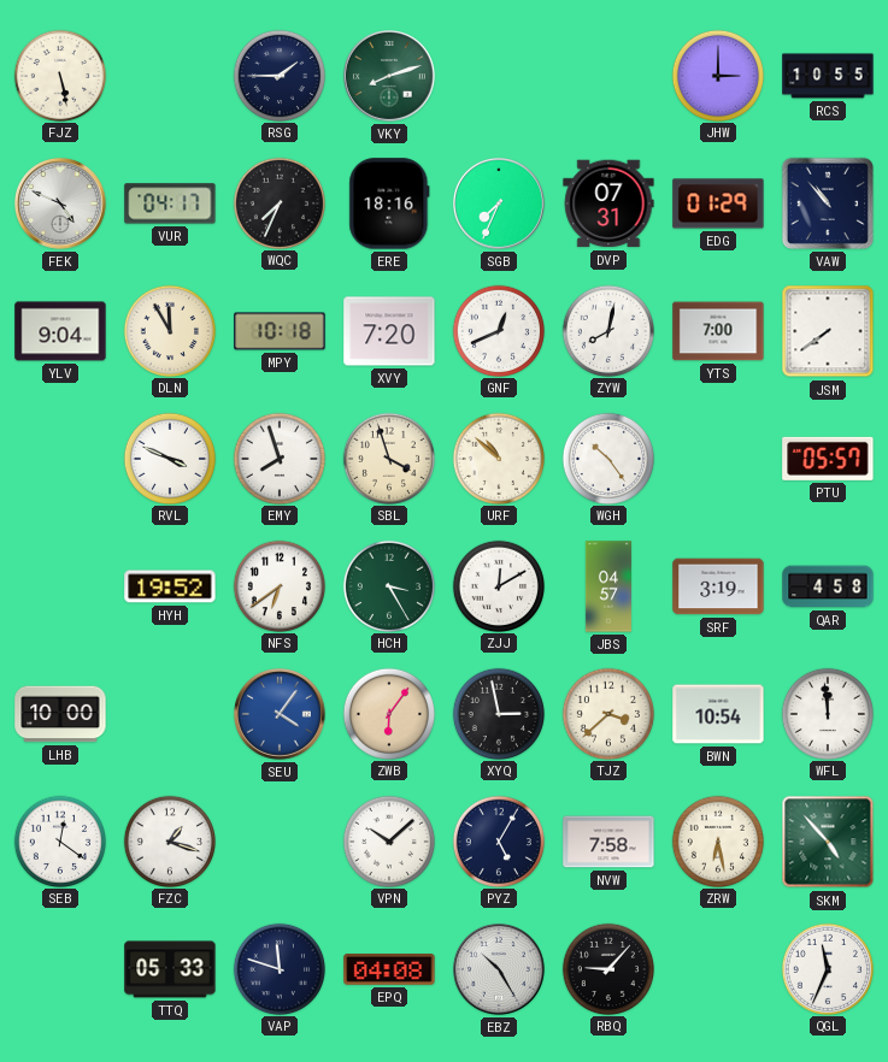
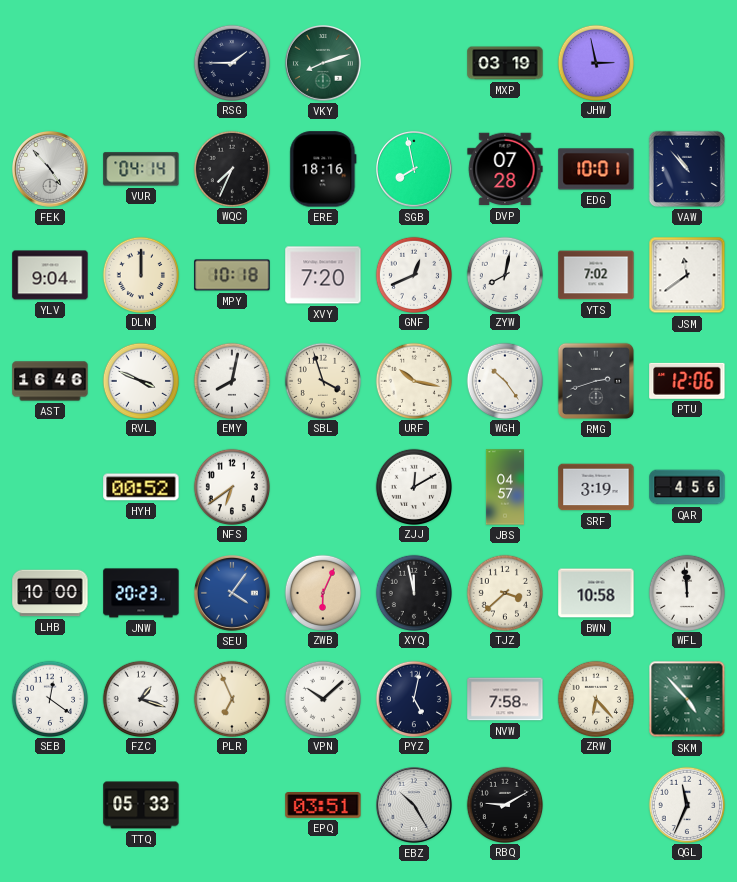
FJZ: 5:28 -> none
MXP: none -> 03:19
JHW: 3:00 -> 2:58
RCS: 10:55 -> none
FEK: 4:49 -> 4:53
VUR: 04:17 -> 04:14
SGB: 7:34 -> 7:58
DVP: 07:31 -> 07:28
EDG: 01:29 -> 10:01
DLN: 11:55 -> 12:00
YTS: 7:00 -> 7:02
JSM: 7:39 -> 11:39
AST: none -> 16:46
EMY: 7:57 -> 8:02
URF: 10:52 -> 10:17
RMG: none -> 2:42
PTU: 05:57 -> 12:06
HYH: 19:52 -> 00:52
HCH: 3:25 -> none
QAR: 4:58 -> 4:56
JNW: none -> 20:23
ZWB: 6:06 -> 6:04
XYQ: 2:58 -> 11:58
BWN: 10:54 -> 10:58
PLR: none -> 6:56
PYZ: 5:05 -> 5:02
ZRW: 6:28 -> 6:23
VAP: 11:48 -> none
EPQ: 04:08 -> 03:51
RBQ: 9:07 -> 9:10
